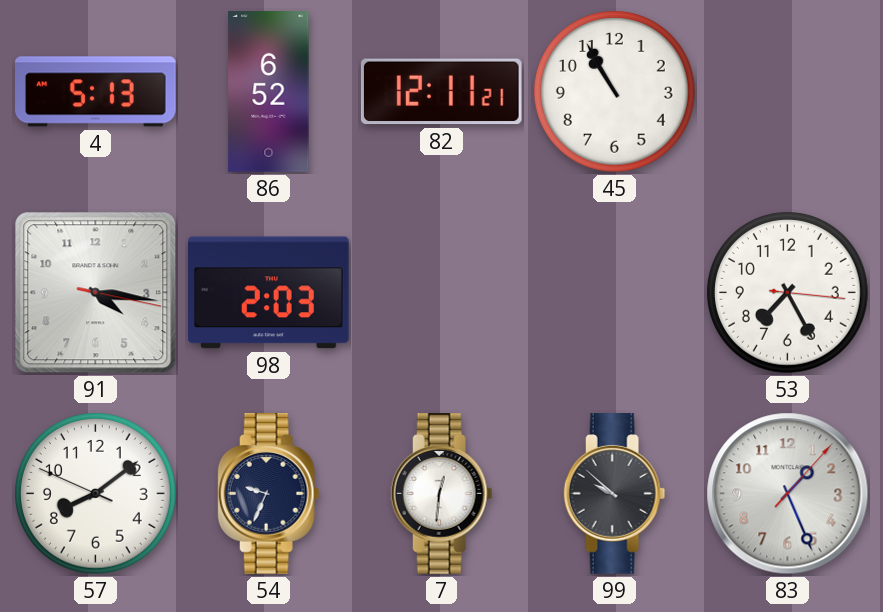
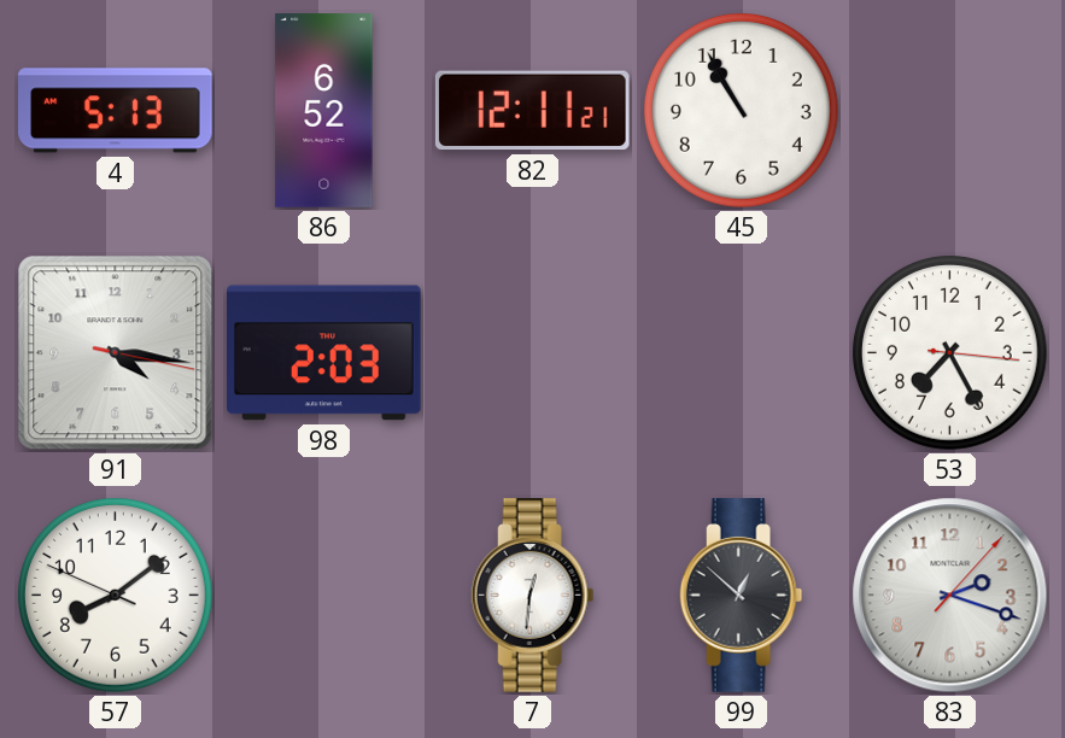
54: 9:34 -> none
99: 9:52 -> 12:52
83: 1:26 -> 2:18
